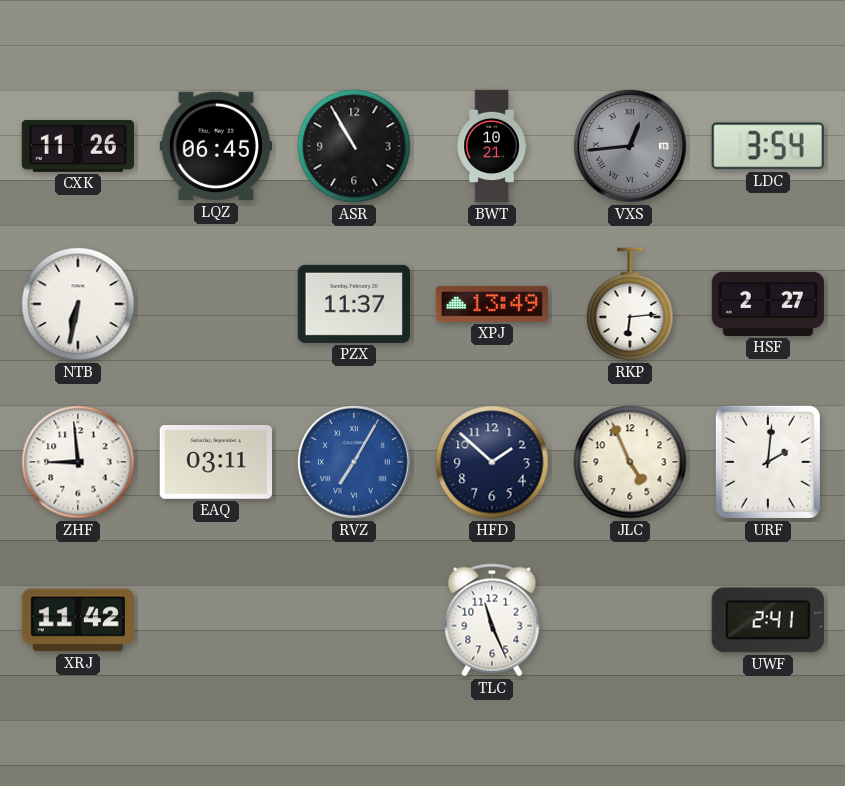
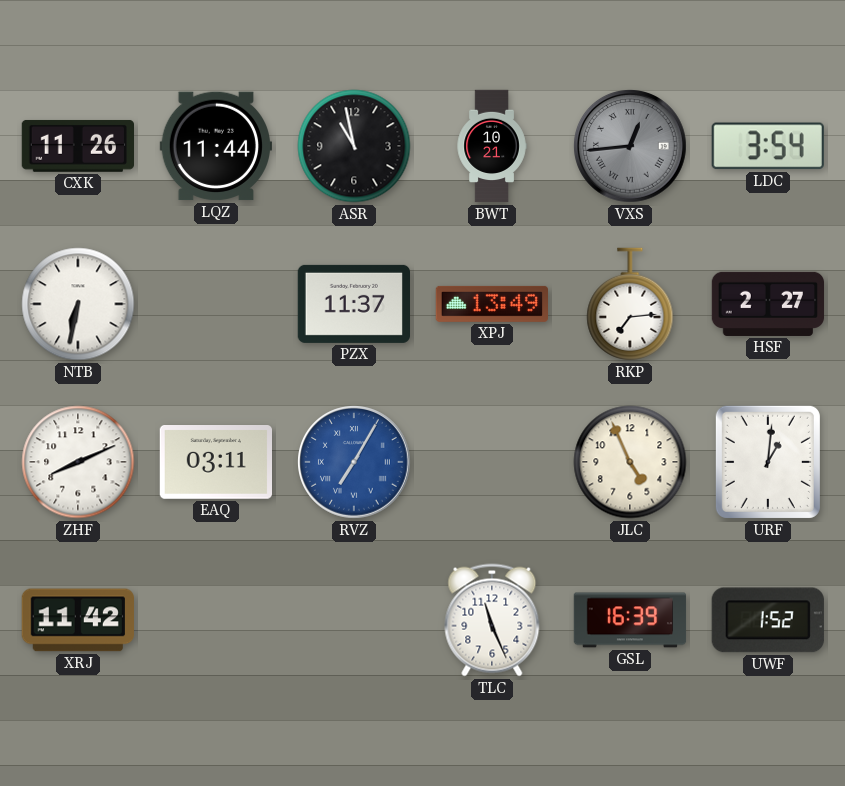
LQZ: 06:45 -> 11:44
ASR: 10:55 -> 10:58
RKP: 6:14 -> 7:14
ZHF: 8:59 -> 8:11
HFD: 1:52 -> none
URF: 2:01 -> 1:01
GSL: none -> 16:39
UWF: 2:41 -> 1:52
